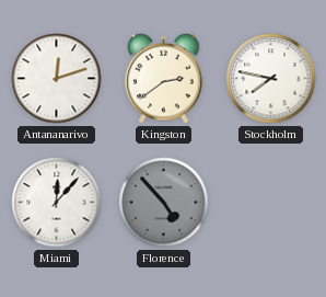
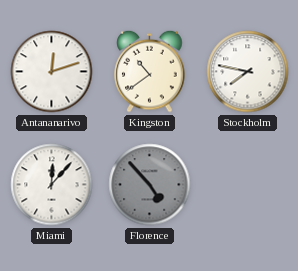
Kingston: 2:39 -> 10:39
